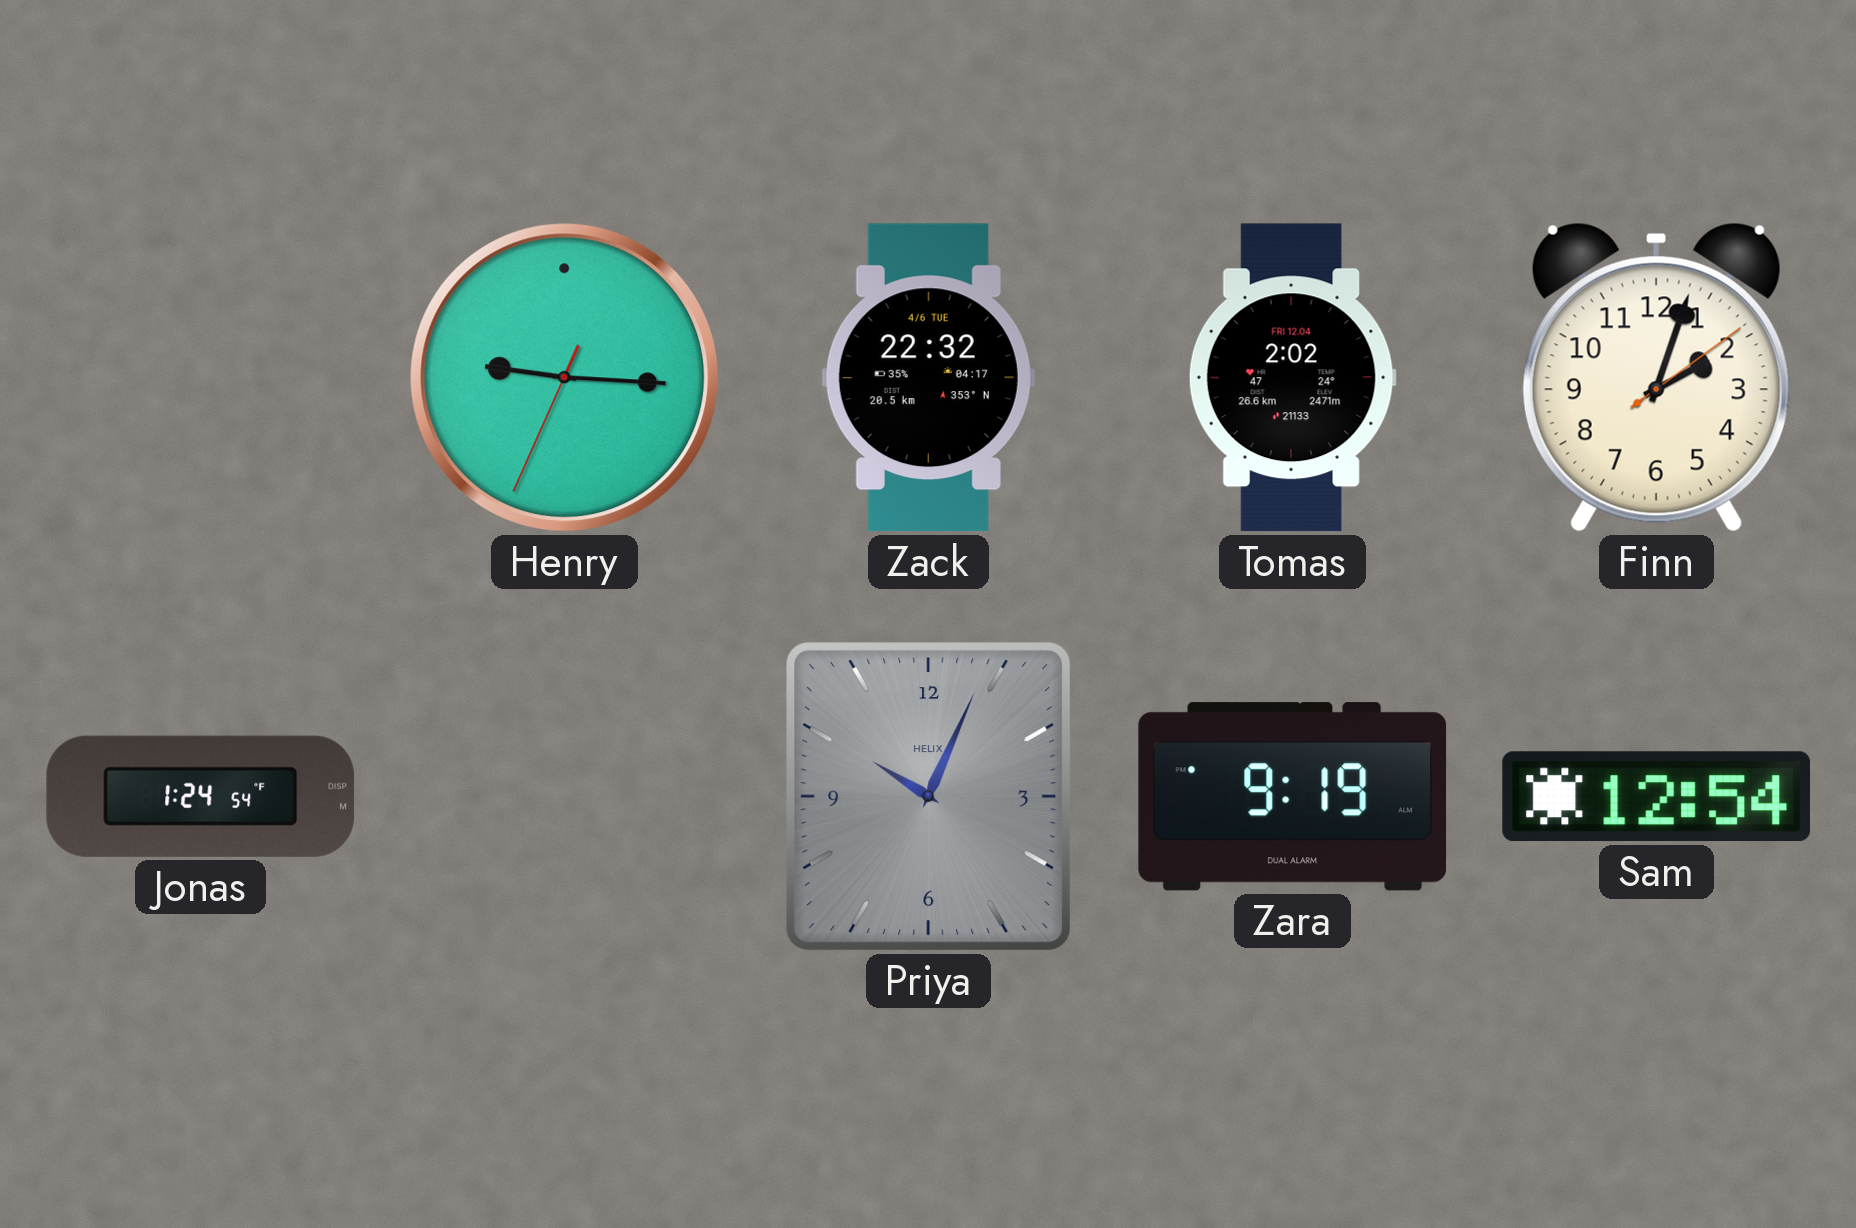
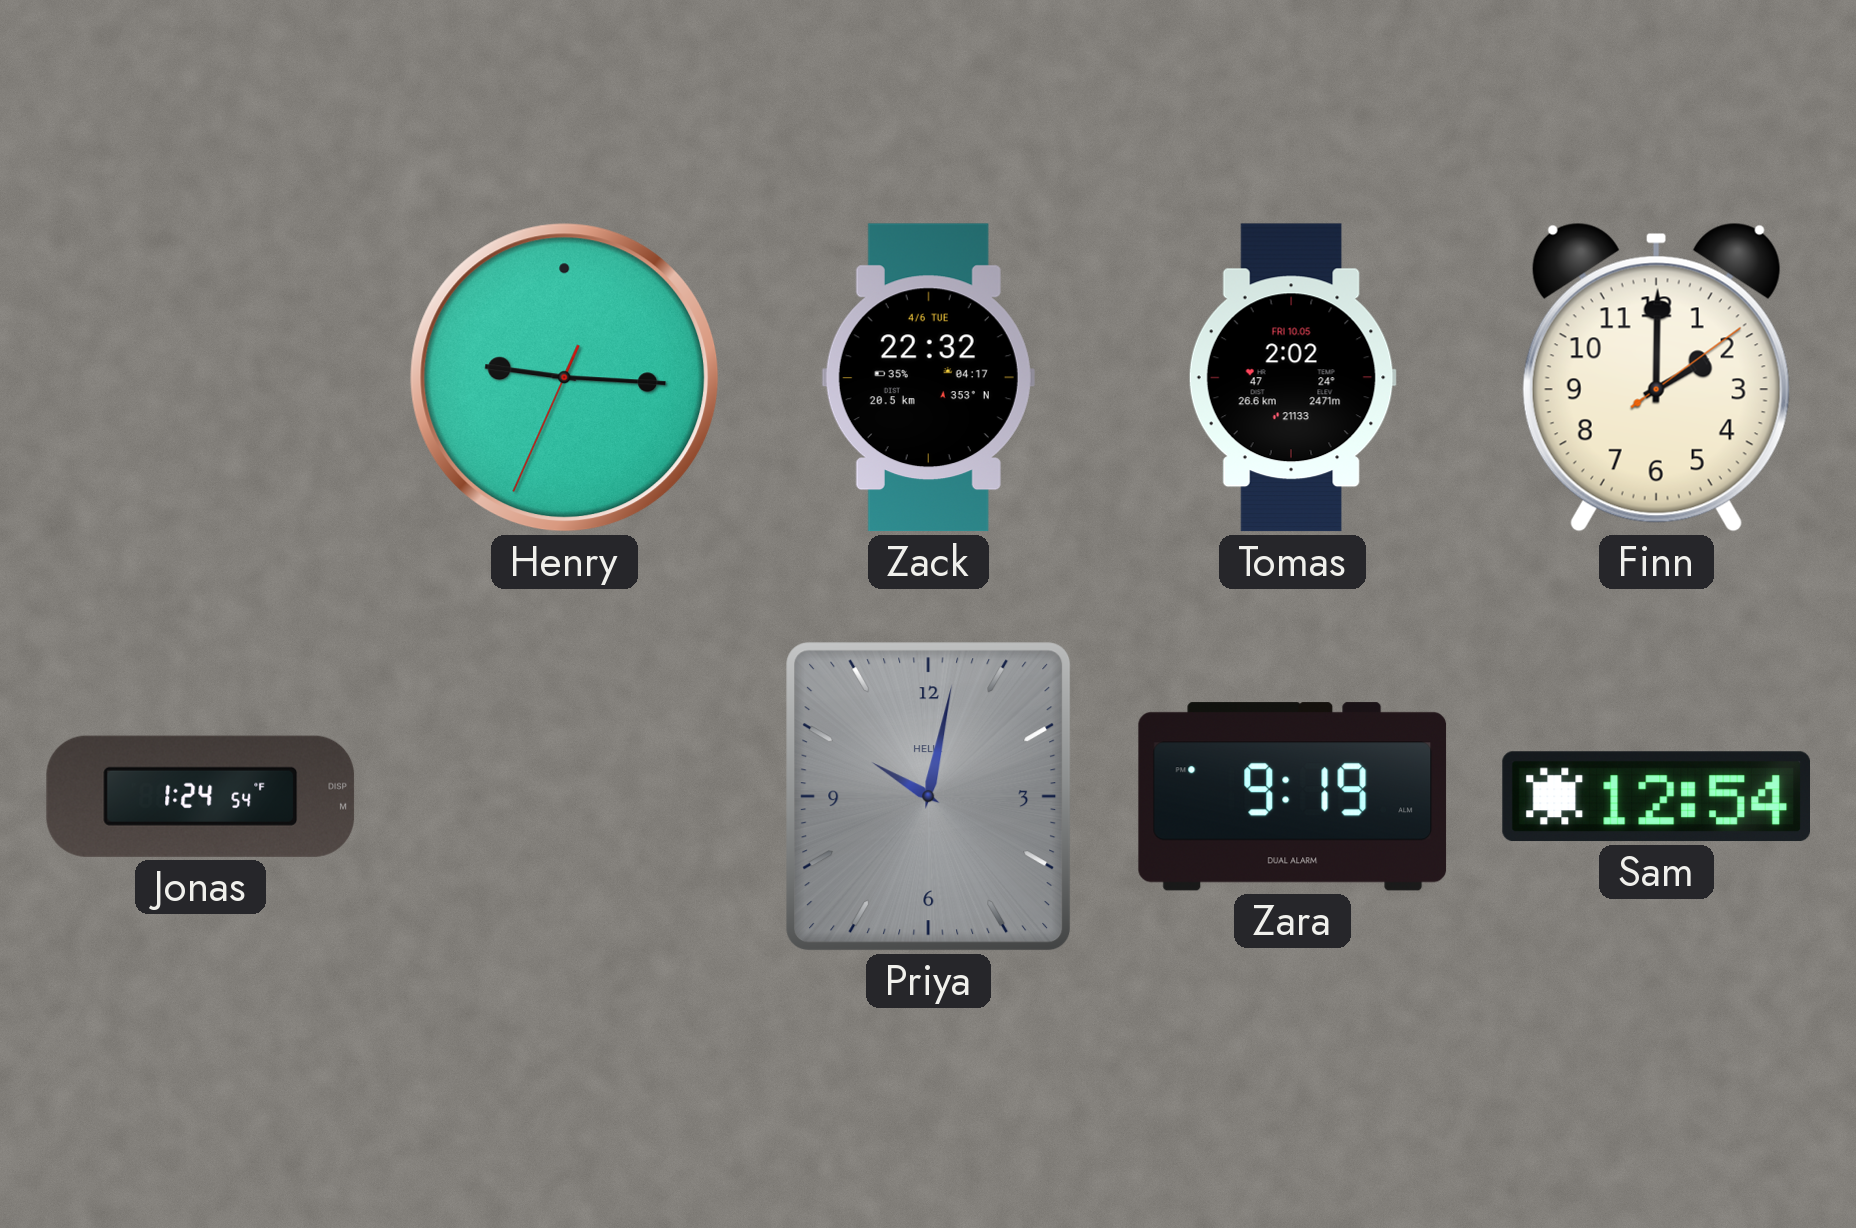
Tomas date: FRI 12.04 -> FRI 10.05
Finn: 2:03 -> 2:00
Priya: 10:04 -> 10:02
